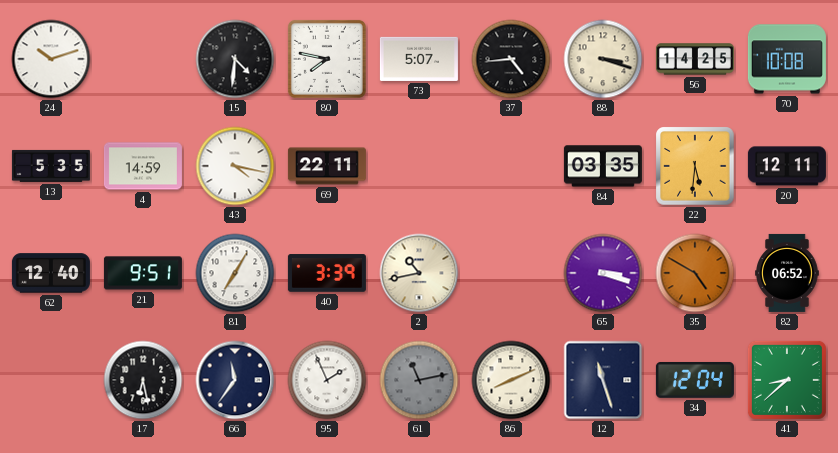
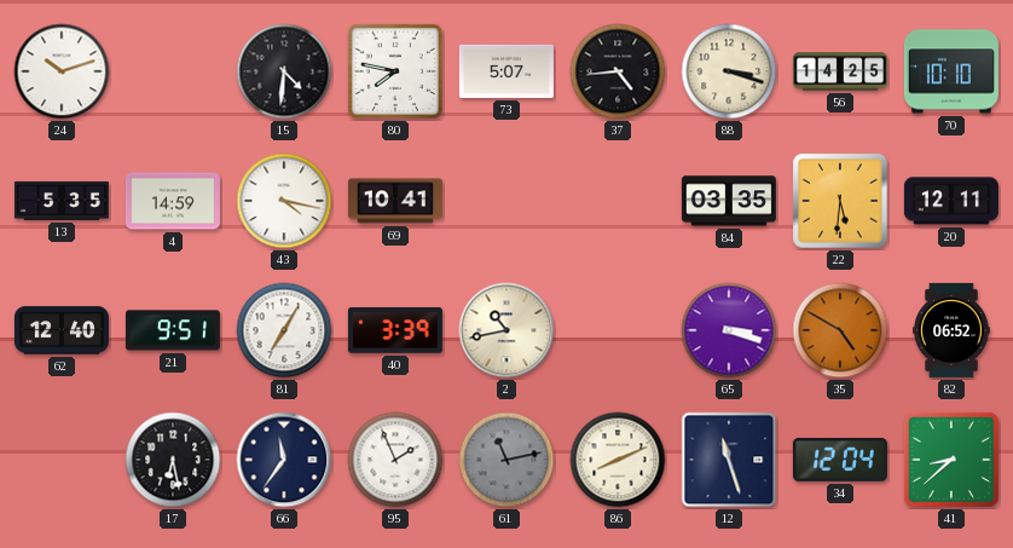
70: 10:08 -> 10:10
69: 22:11 -> 10:41
